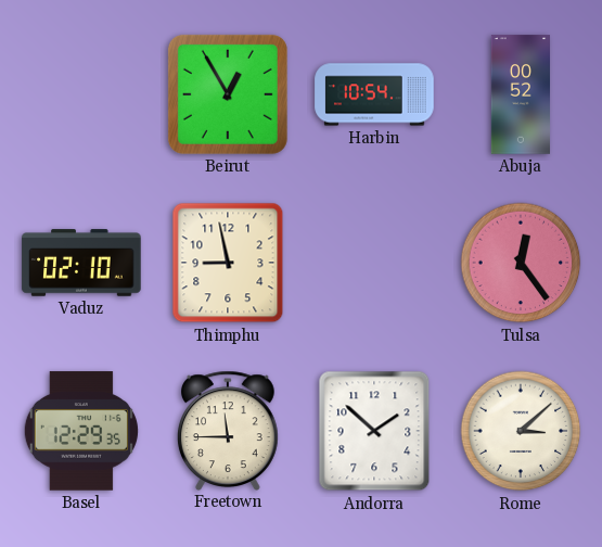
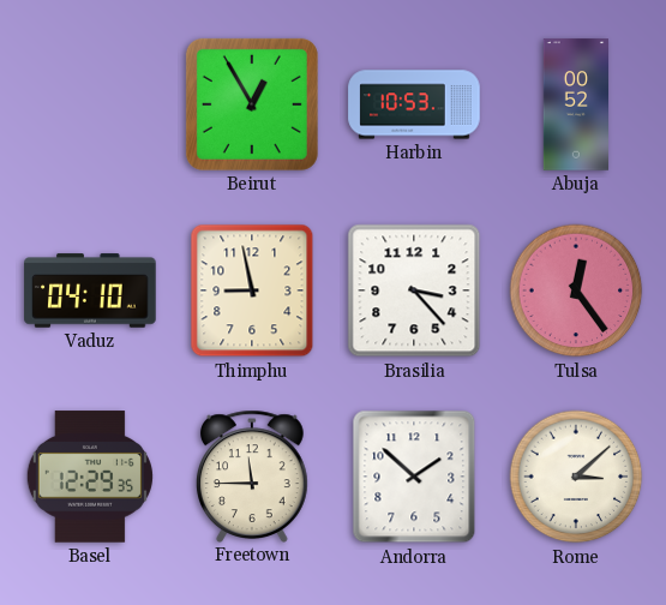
Harbin: 10:54 -> 10:53
Vaduz: 02:10 -> 04:10
Brasilia: none -> 3:23
